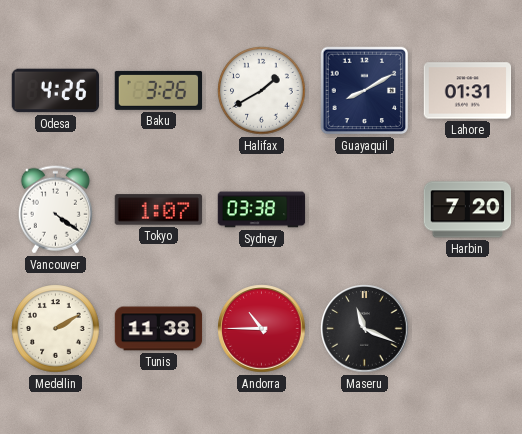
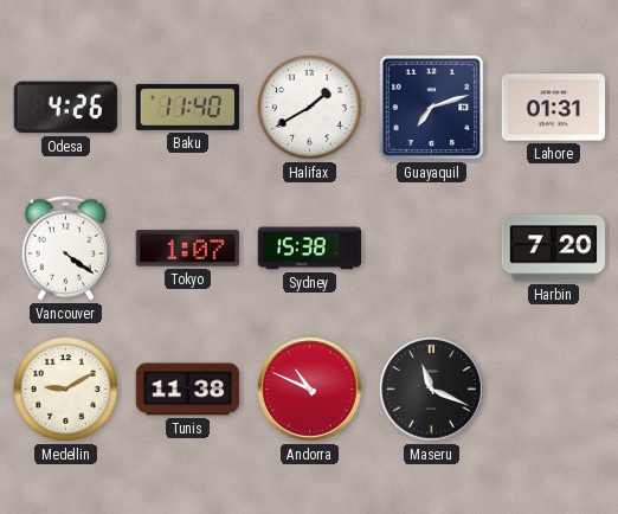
Baku: 3:26 -> 11:40
Guayaquil: 8:10 -> 7:12
Sydney: 03:38 -> 15:38
Medellin: 2:10 -> 9:10
Andorra: 10:45 -> 10:49
